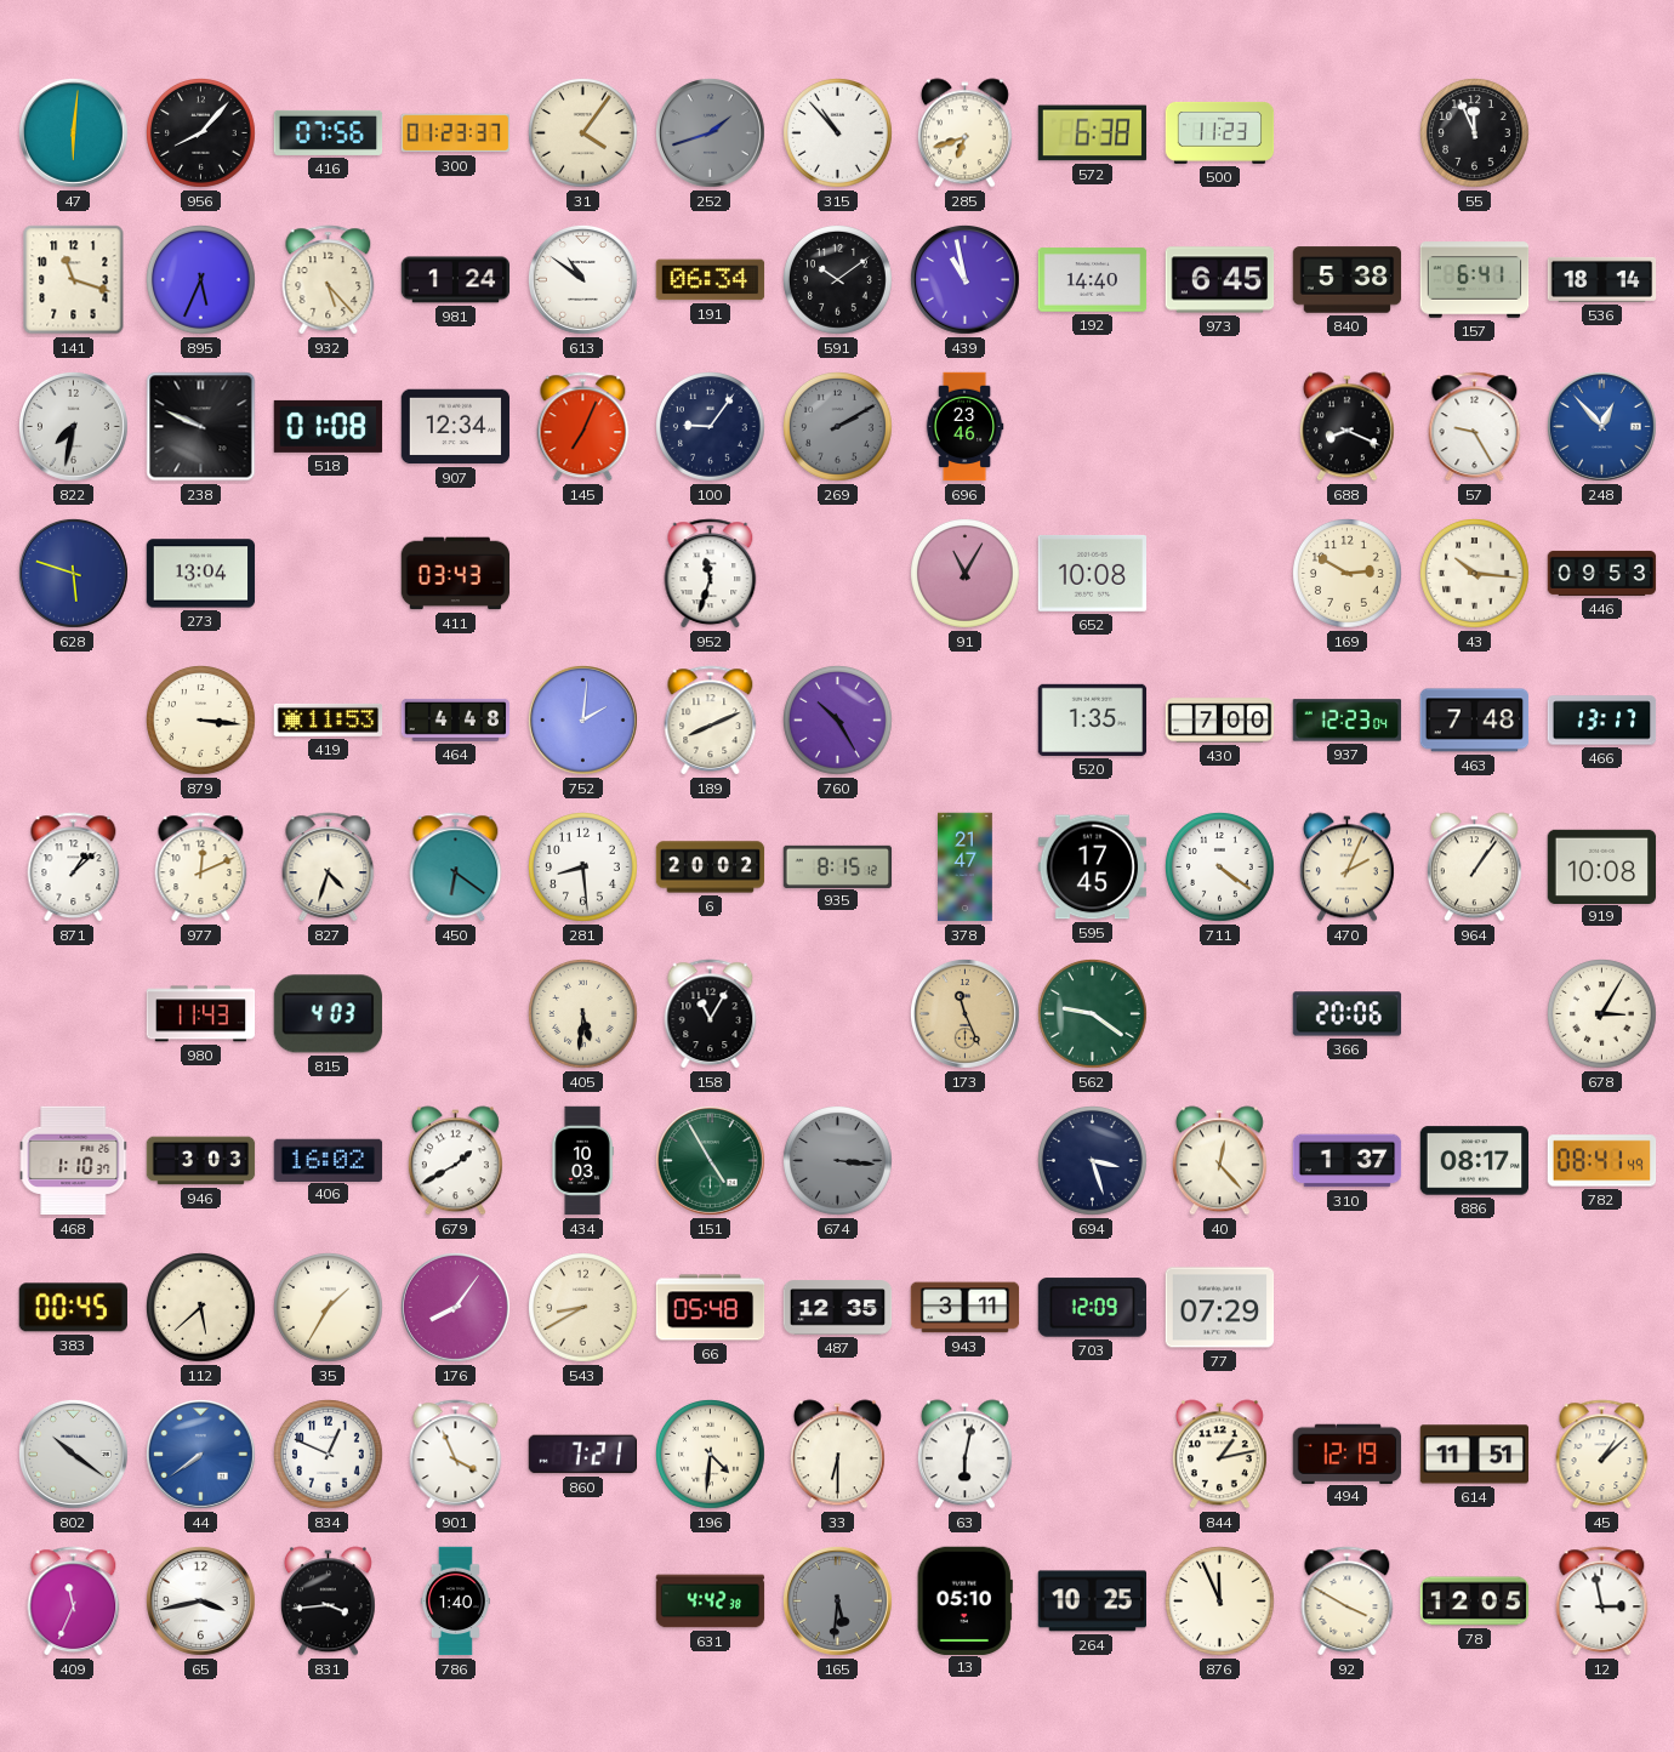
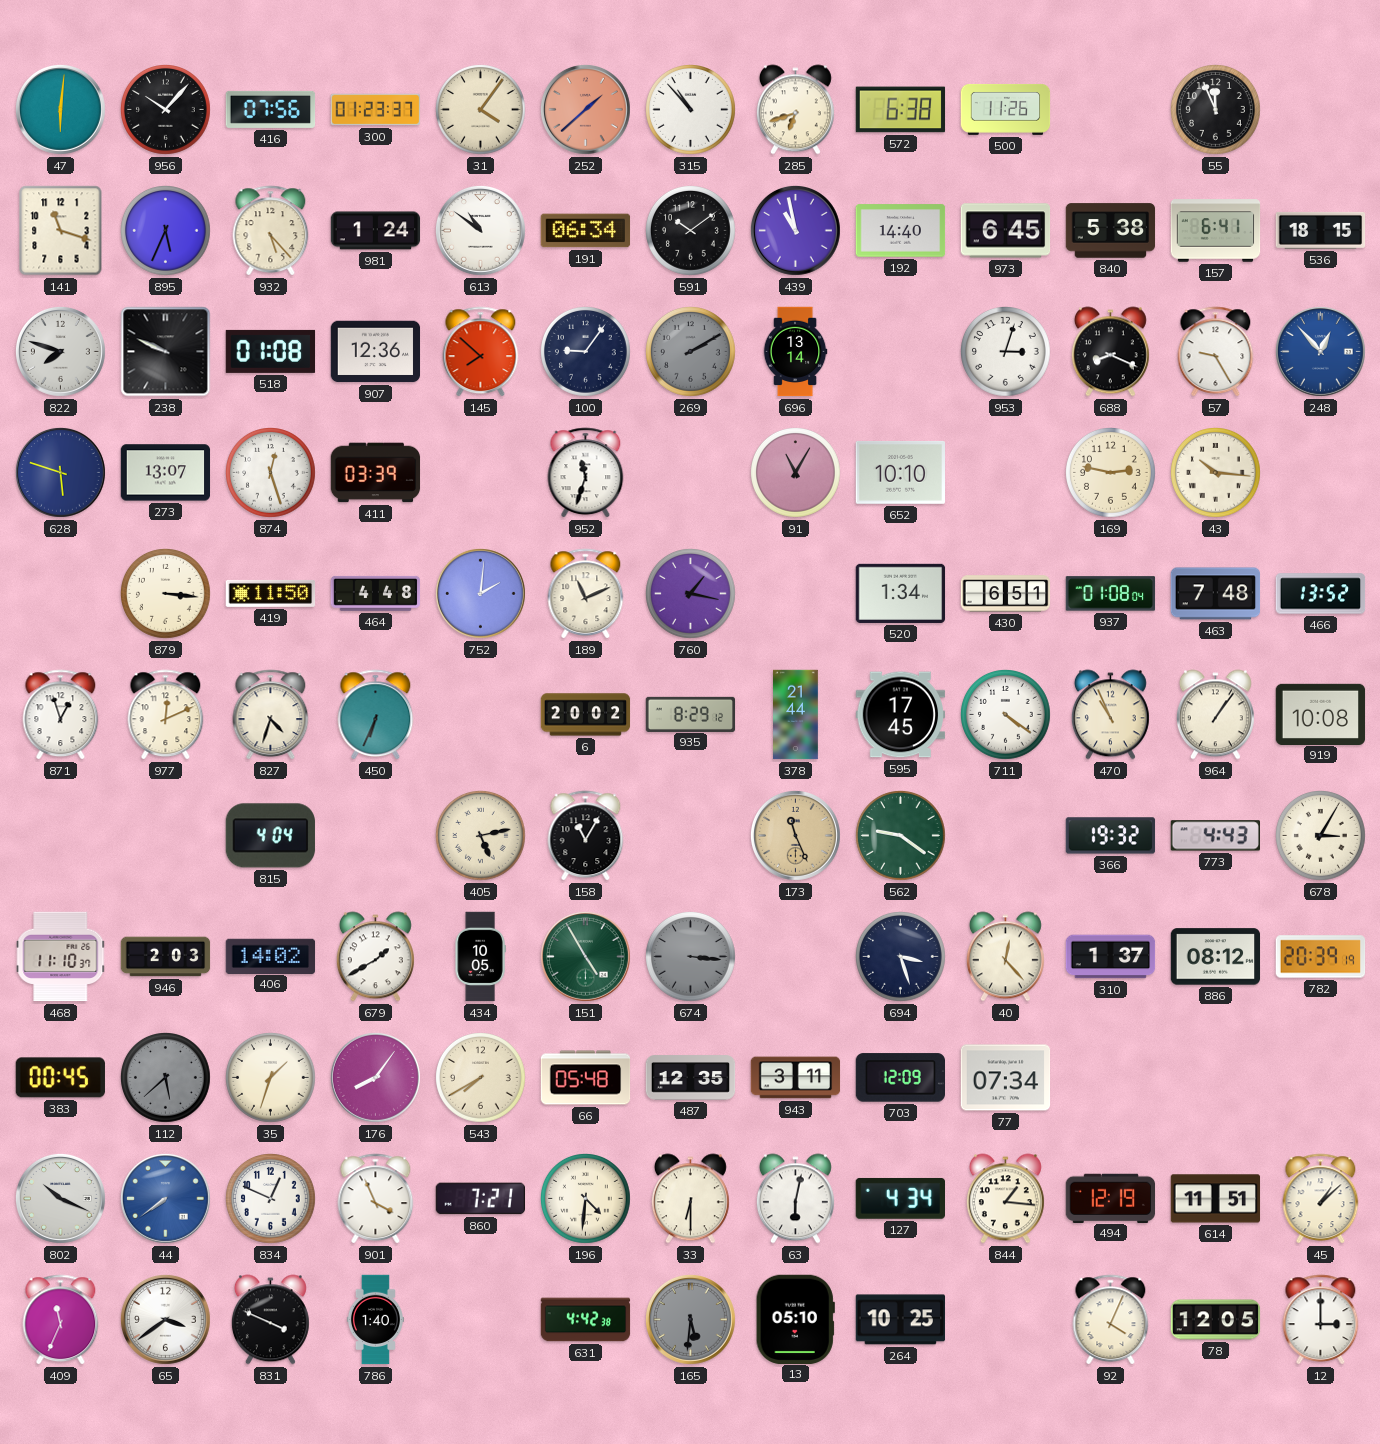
956: 8:07 -> 10:07
252: 1:42 -> 1:38
252 dial: grey -> salmon
500: 11:23 -> 11:26
536: 18:14 -> 18:15
822: 7:32 -> 7:48
907: 12:34 -> 12:36
145: 7:04 -> 7:52
696: 23:46 -> 13:14
953: none -> 3:03
273: 13:04 -> 13:07
874: none -> 12:27
411: 03:43 -> 03:39
652: 10:08 -> 10:10
169: 2:50 -> 2:47
446: 09:53 -> none
419: 11:53 -> 11:50
189: 8:11 -> 11:11
760: 10:25 -> 1:17
520: 1:35 -> 1:34
430: 7:00 -> 6:51
937: 12:23 -> 01:08
466: 13:17 -> 13:52
871: 1:08 -> 12:57
450: 6:21 -> 6:34
281: 8:29 -> none
935: 8:15 -> 8:29
378: 21:47 -> 21:44
470: 2:04 -> 10:56
980: 11:43 -> none
815: 4:03 -> 4:04
405: 5:31 -> 5:13
366: 20:06 -> 19:32
773: none -> 4:43
468: 1:10 -> 11:10
946: 3:03 -> 2:03
406: 16:02 -> 14:02
434: 10:03 -> 10:05
886: 08:17 -> 08:12
782: 08:41 -> 20:39
112 dial: cream -> grey
35: 1:35 -> 1:33
543: 8:40 -> 7:40
77: 07:29 -> 07:34
802: 10:21 -> 10:19
127: none -> 4:34
844: 1:13 -> 1:16
65: 3:43 -> 3:39
831: 3:44 -> 3:49
876: 11:56 -> none
92: 3:50 -> 4:04
12: 2:58 -> 3:00
